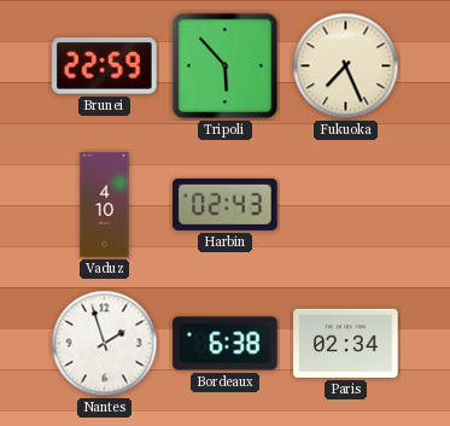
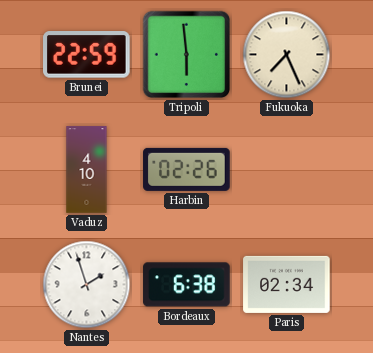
Tripoli: 5:53 -> 5:59
Harbin: 02:43 -> 02:26
